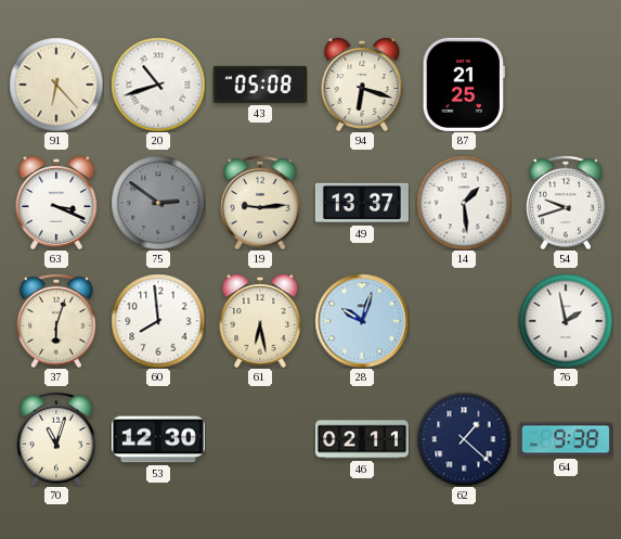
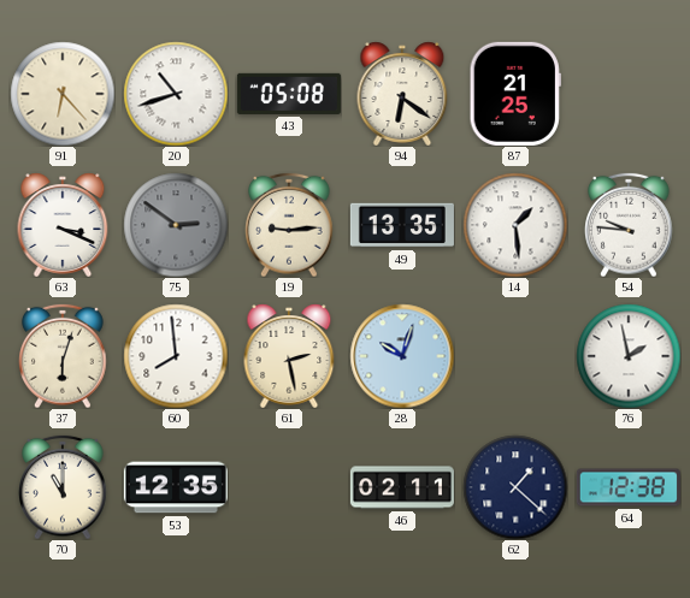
94: 6:18 -> 6:21
49: 13:37 -> 13:35
54: 9:42 -> 9:46
61: 6:28 -> 2:28
70: 11:03 -> 11:00
53: 12:30 -> 12:35
64: 9:38 -> 12:38
